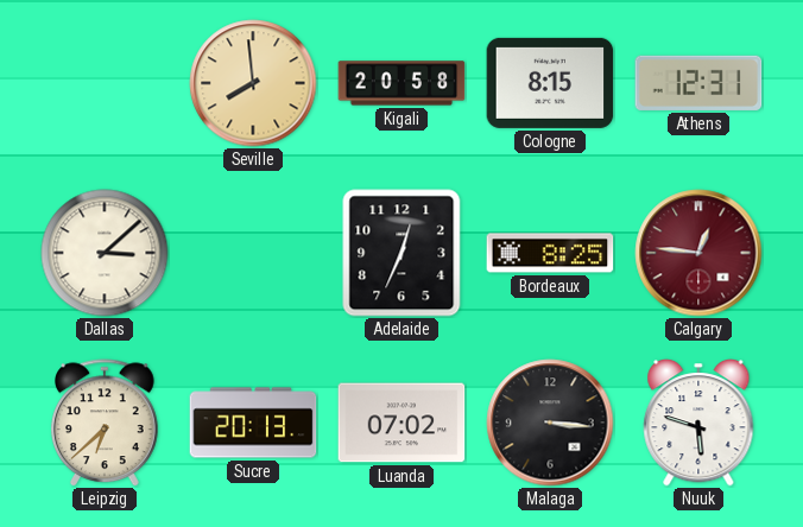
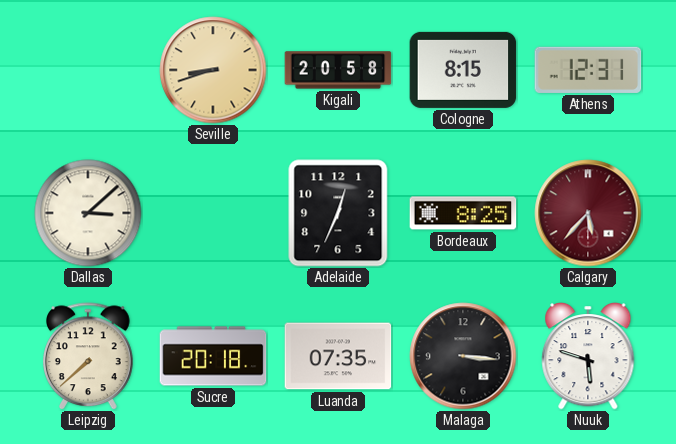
Seville: 7:59 -> 8:42
Calgary: 12:46 -> 5:37
Leipzig: 6:38 -> 7:38
Sucre: 20:13 -> 20:18
Luanda: 07:02 -> 07:35
